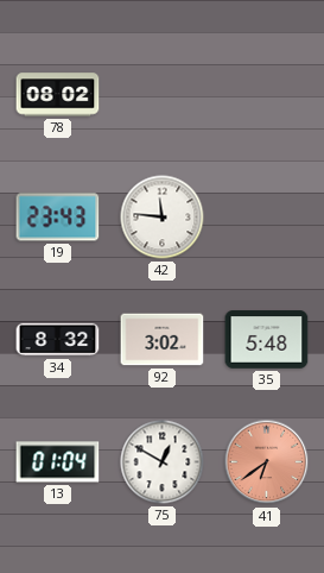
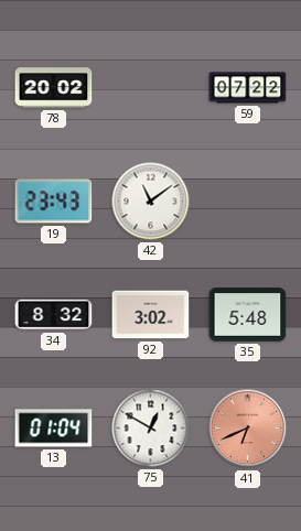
78: 08:02 -> 20:02
59: none -> 07:22
42: 11:46 -> 11:09
41: 6:39 -> 6:41
